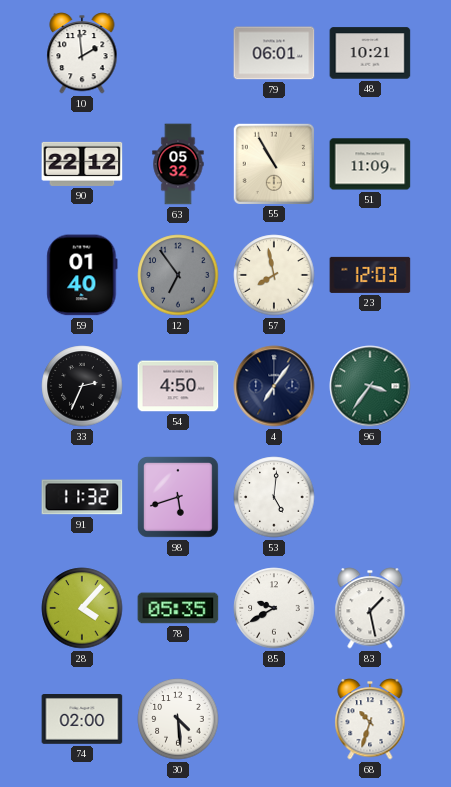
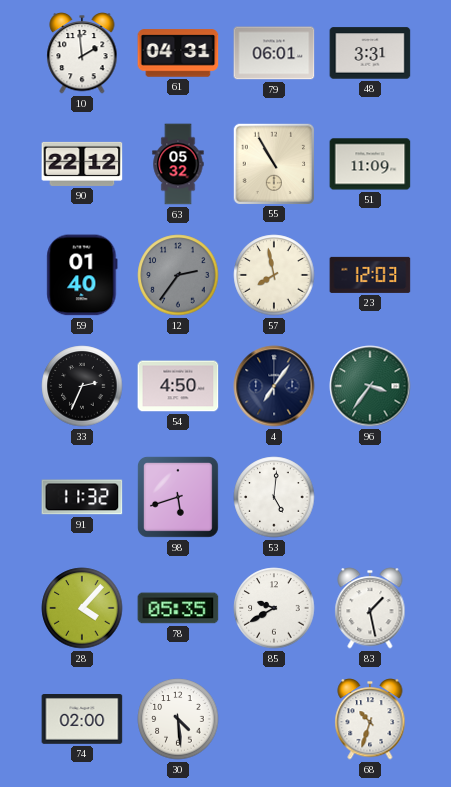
61: none -> 04:31
48: 10:21 -> 3:31
12: 6:54 -> 2:36
